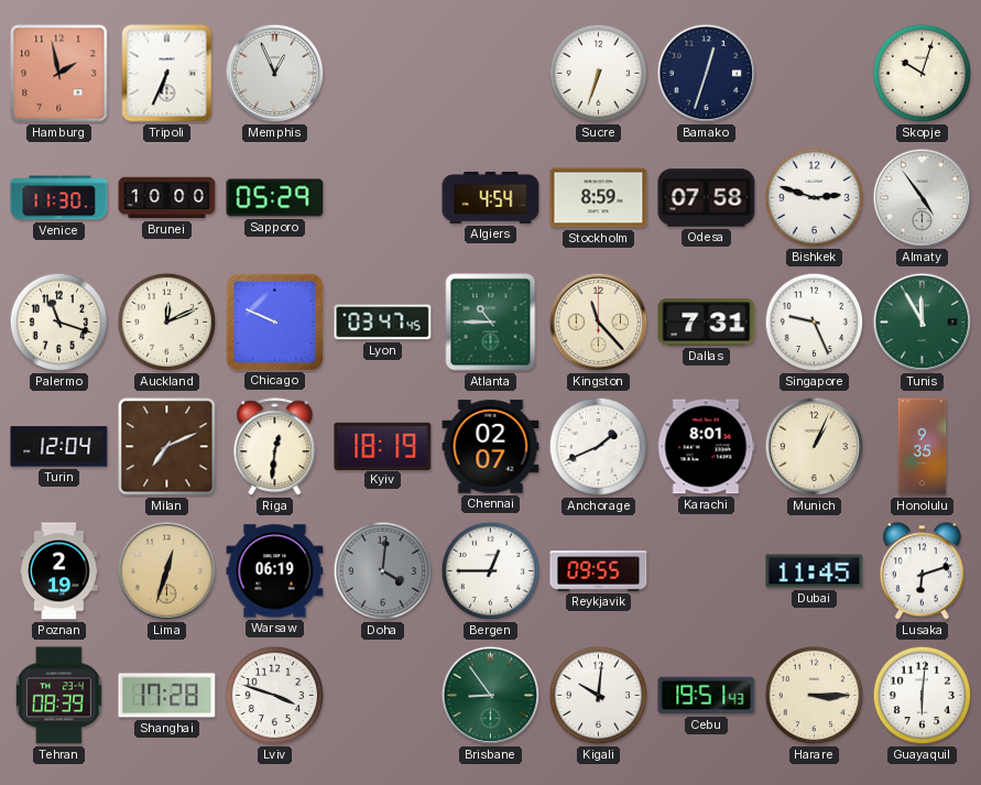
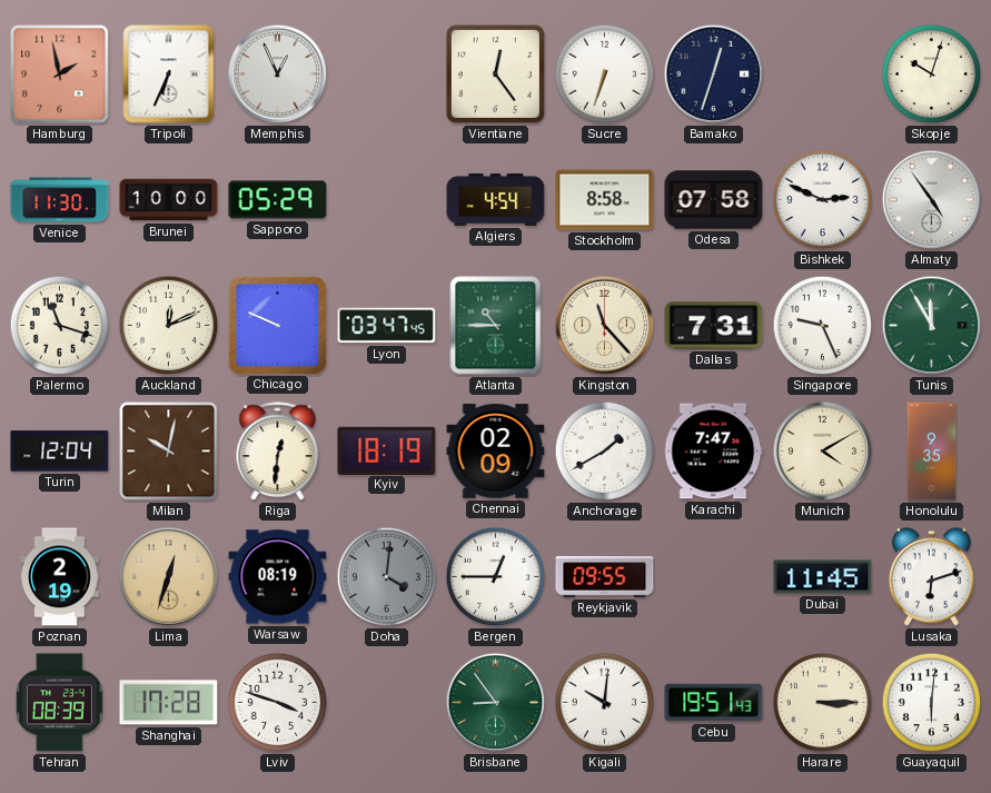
Vientiane: none -> 12:24
Stockholm: 8:59 -> 8:58
Bishkek: 2:48 -> 2:49
Milan: 7:11 -> 10:02
Chennai: 02:07 -> 02:09
Anchorage: 1:41 -> 1:40
Karachi: 8:01 -> 7:47
Munich: 1:04 -> 4:10
Warsaw: 06:19 -> 08:19
